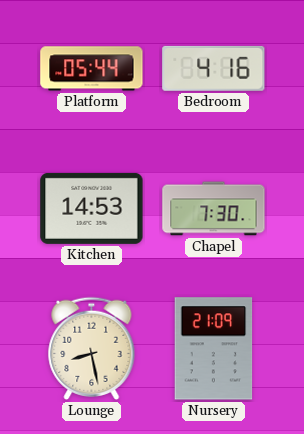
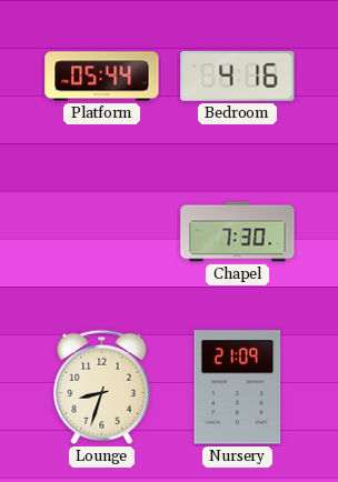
Kitchen: 14:53 -> none
Lounge: 8:28 -> 8:33
